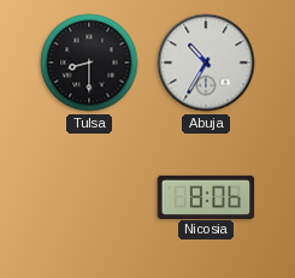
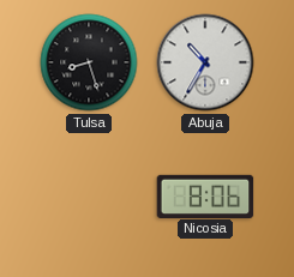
Tulsa: 8:30 -> 8:27
